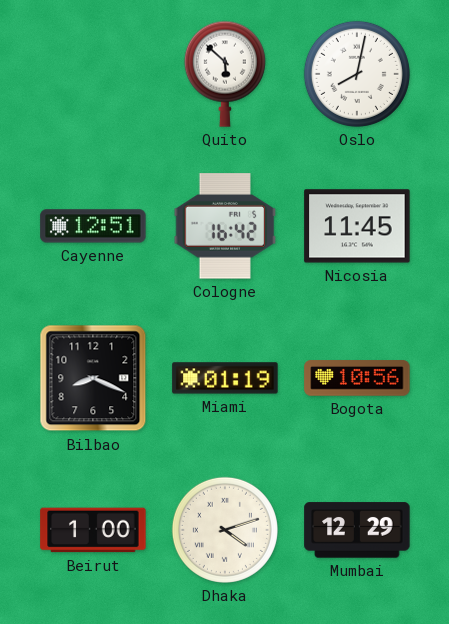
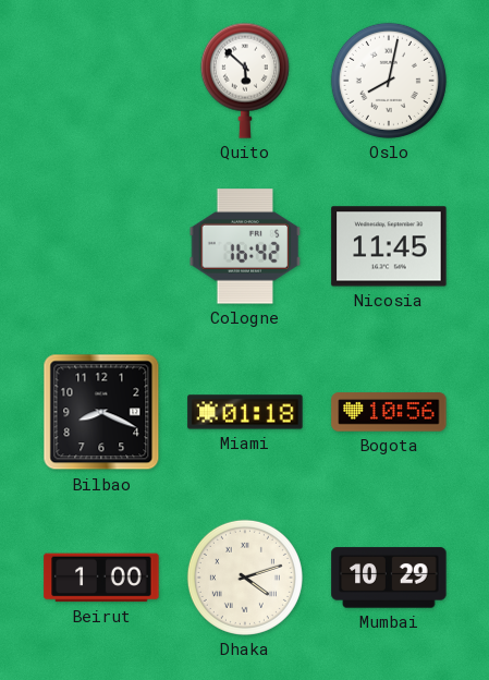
Cayenne: 12:51 -> none
Miami: 01:19 -> 01:18
Mumbai: 12:29 -> 10:29
